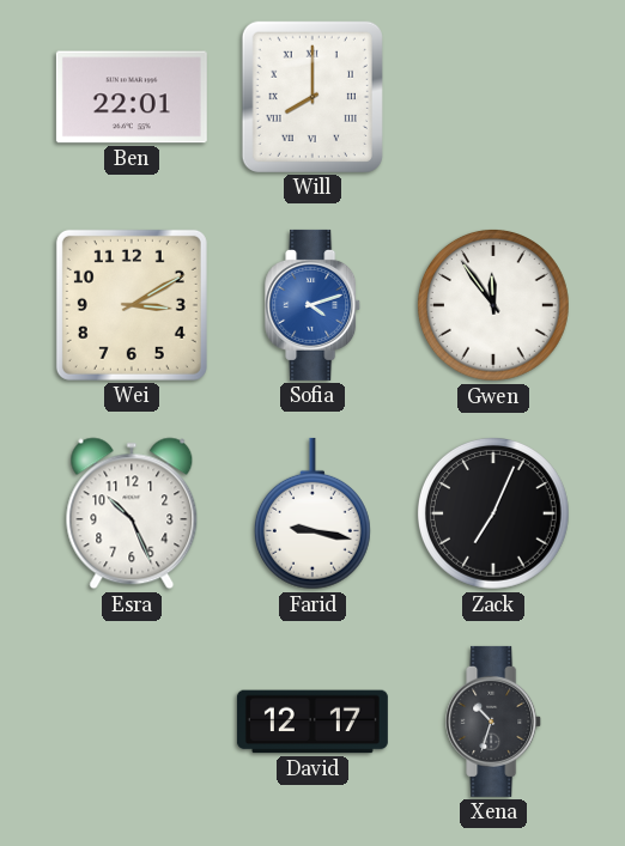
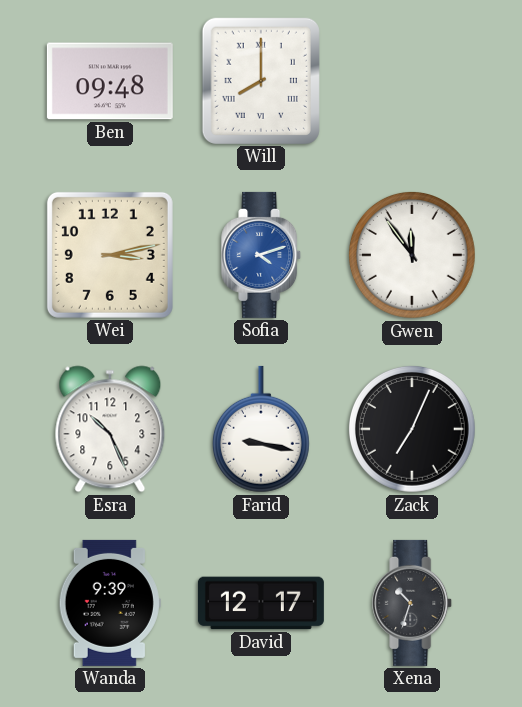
Ben: 22:01 -> 09:48
Wei: 3:10 -> 3:13
Wanda: none -> 9:39
